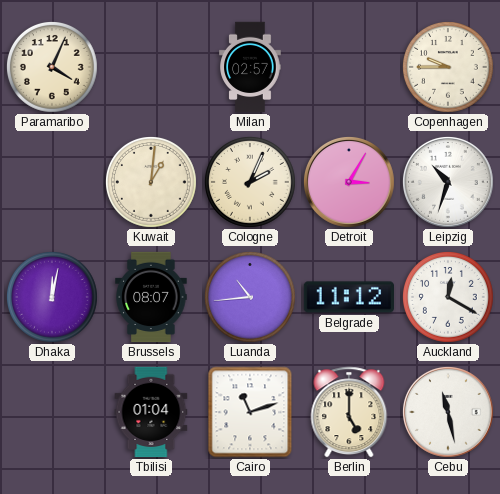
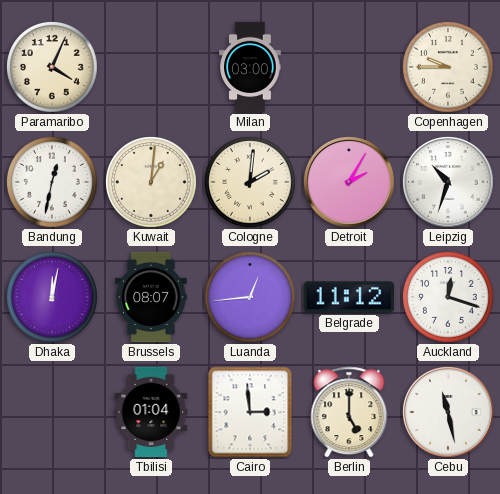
Milan: 02:57 -> 03:00
Bandung: none -> 12:32
Cologne: 2:04 -> 2:01
Detroit: 3:05 -> 2:05
Luanda: 10:44 -> 12:44
Auckland: 12:20 -> 12:18
Cairo: 11:12 -> 2:59
